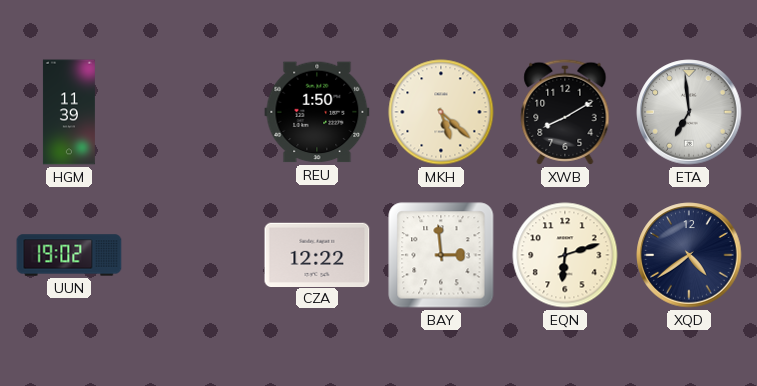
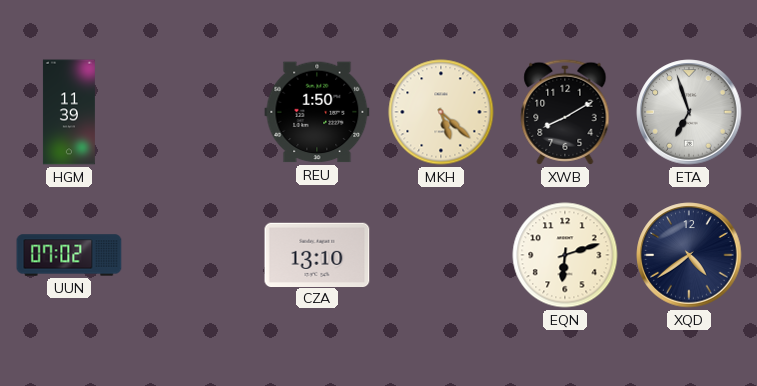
ETA: 6:59 -> 6:57
UUN: 19:02 -> 07:02
CZA: 12:22 -> 13:10
BAY: 2:59 -> none
